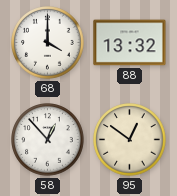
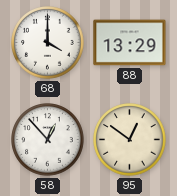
88: 13:32 -> 13:29
